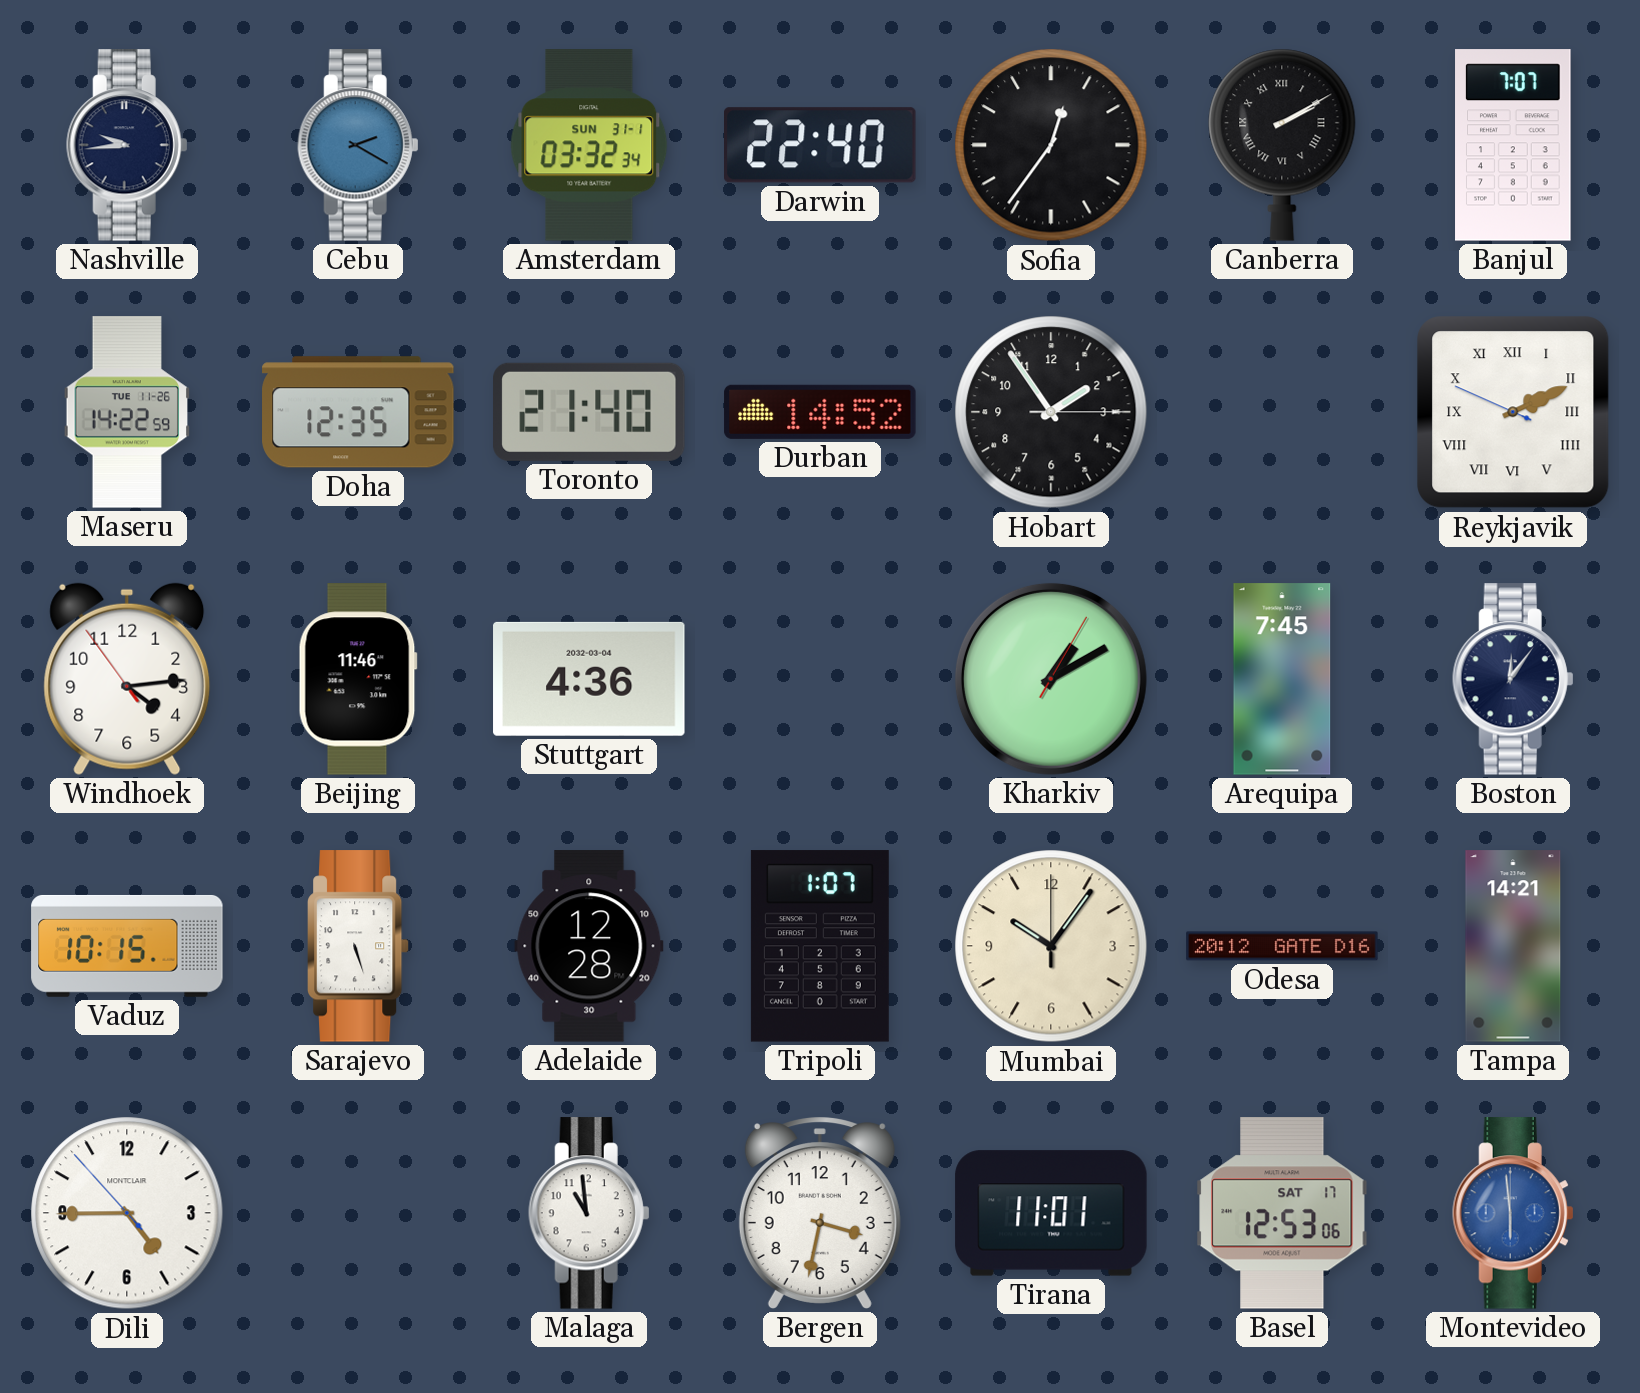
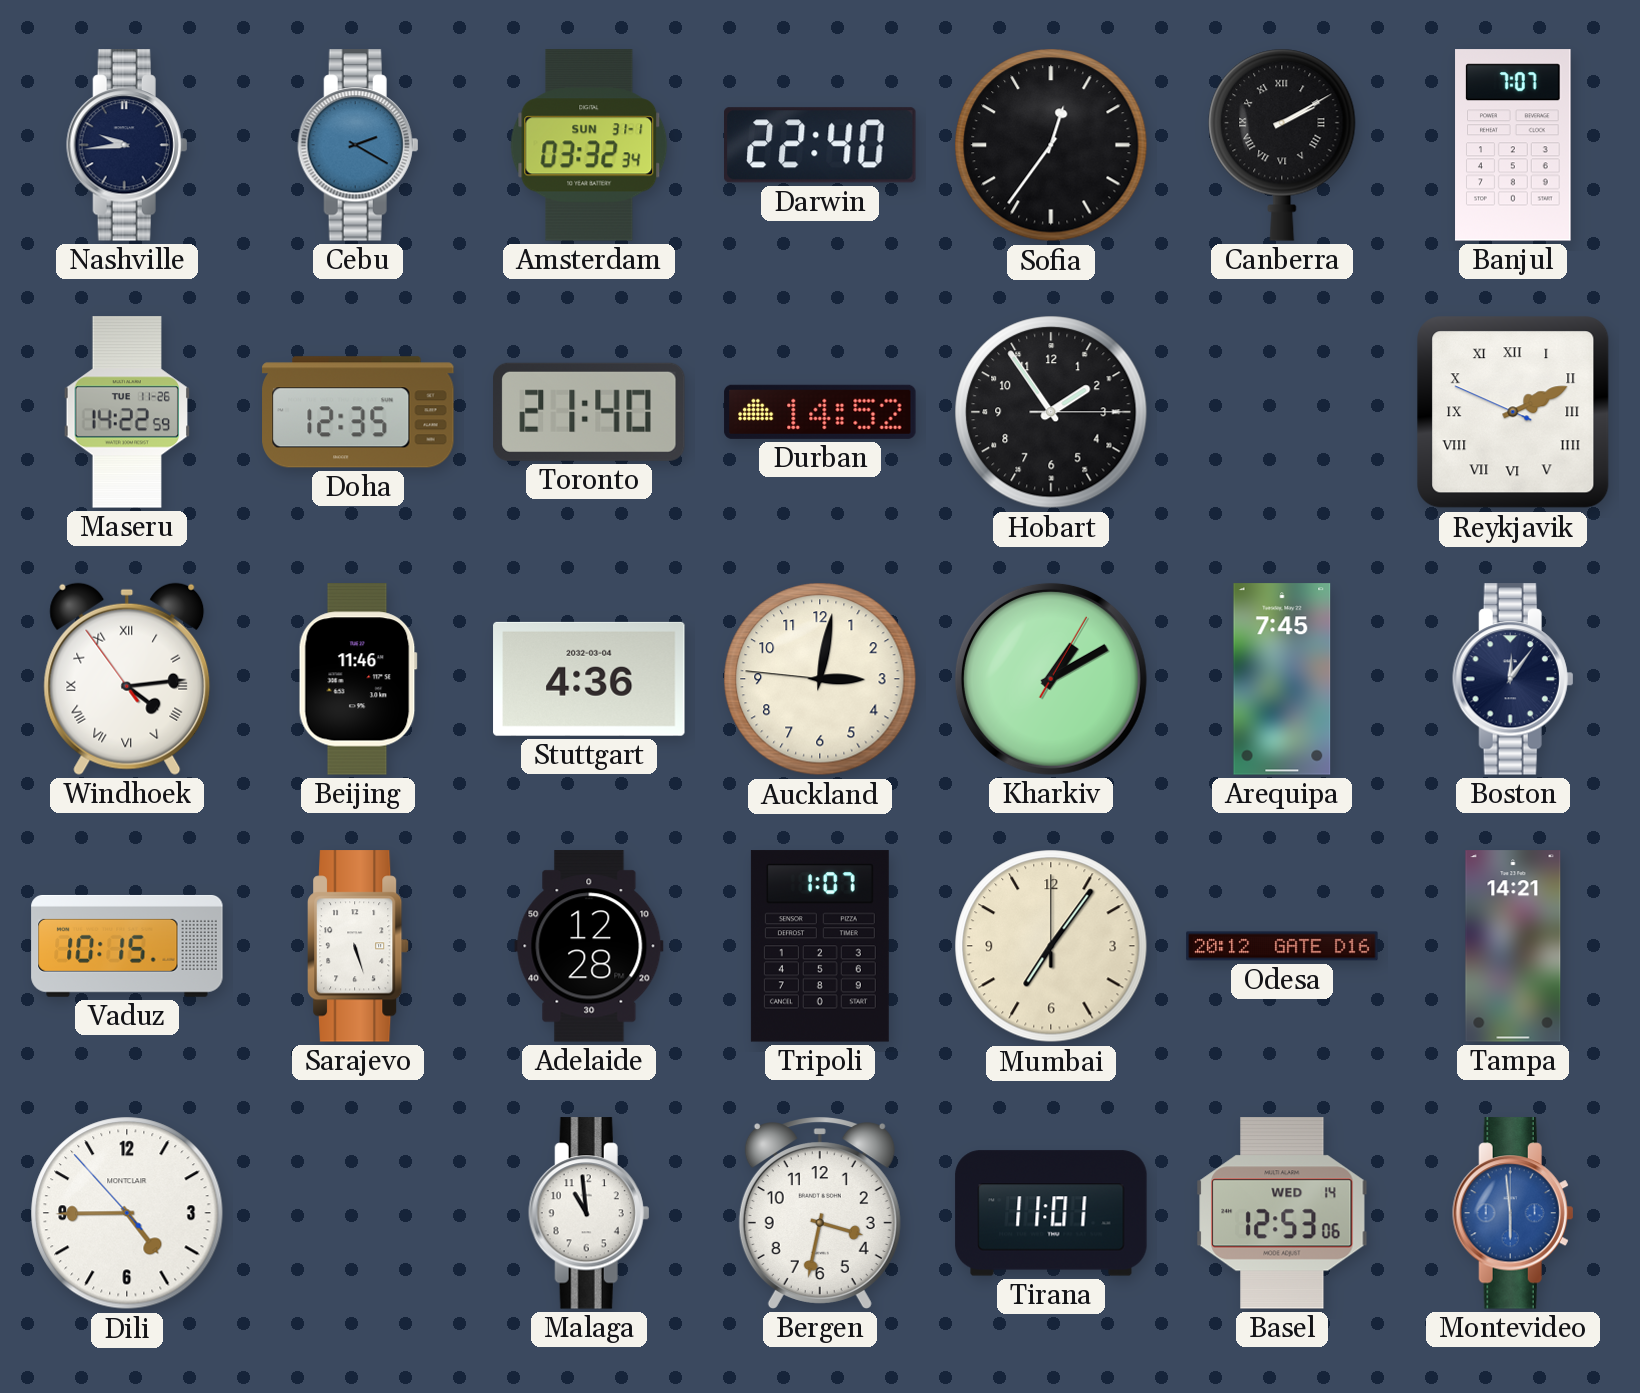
Windhoek numerals: Arabic -> Roman
Auckland: none -> 3:01
Mumbai: 10:06 -> 7:06
Basel date: SAT 17 -> WED 14
